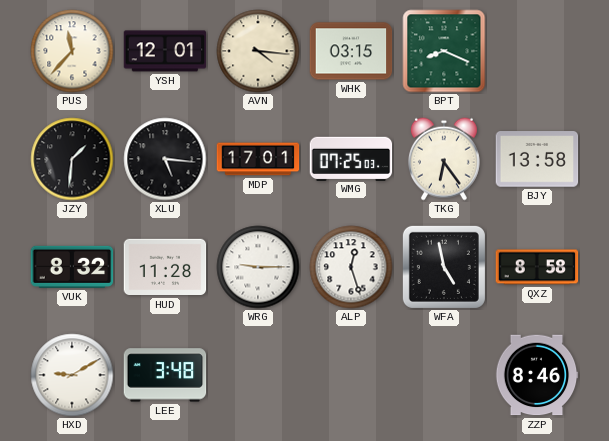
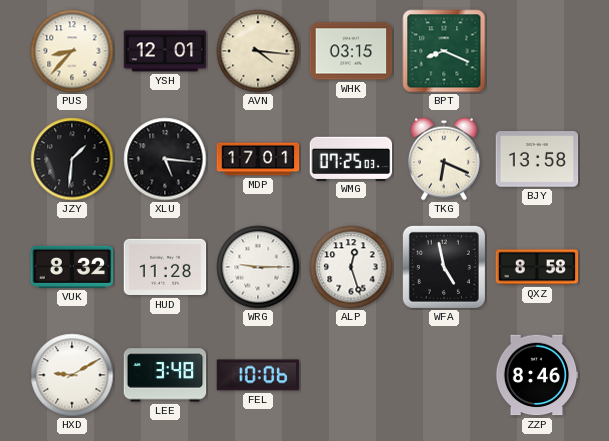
PUS: 11:37 -> 8:37
TKG: 6:24 -> 6:19
FEL: none -> 10:06
